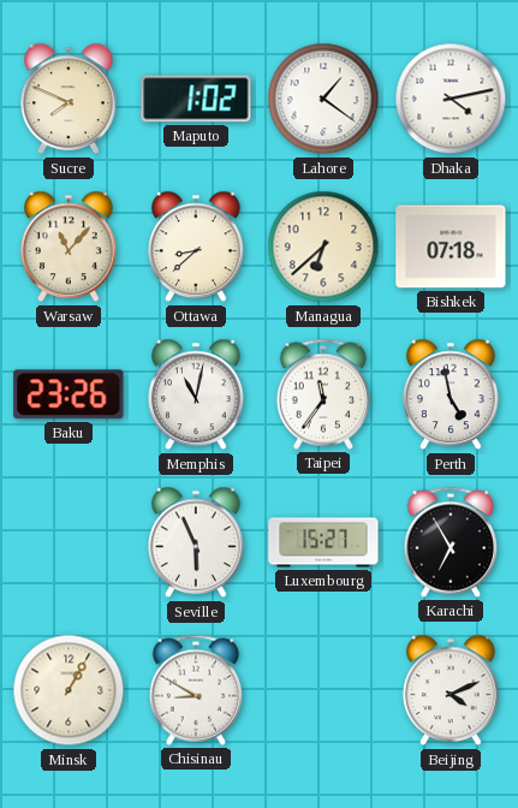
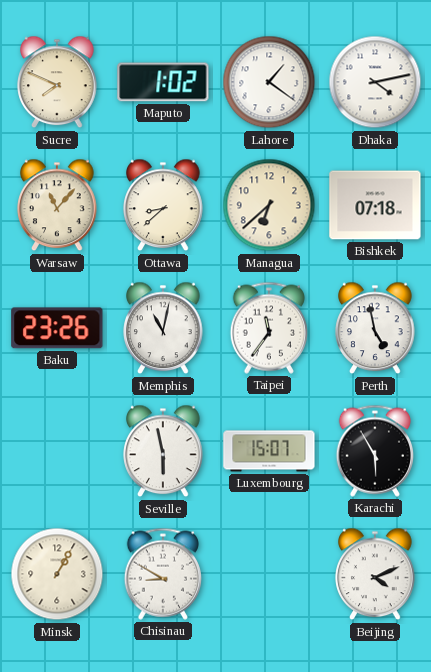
Seville: 5:56 -> 5:58
Luxembourg: 15:27 -> 15:07
Karachi: 6:55 -> 5:55
